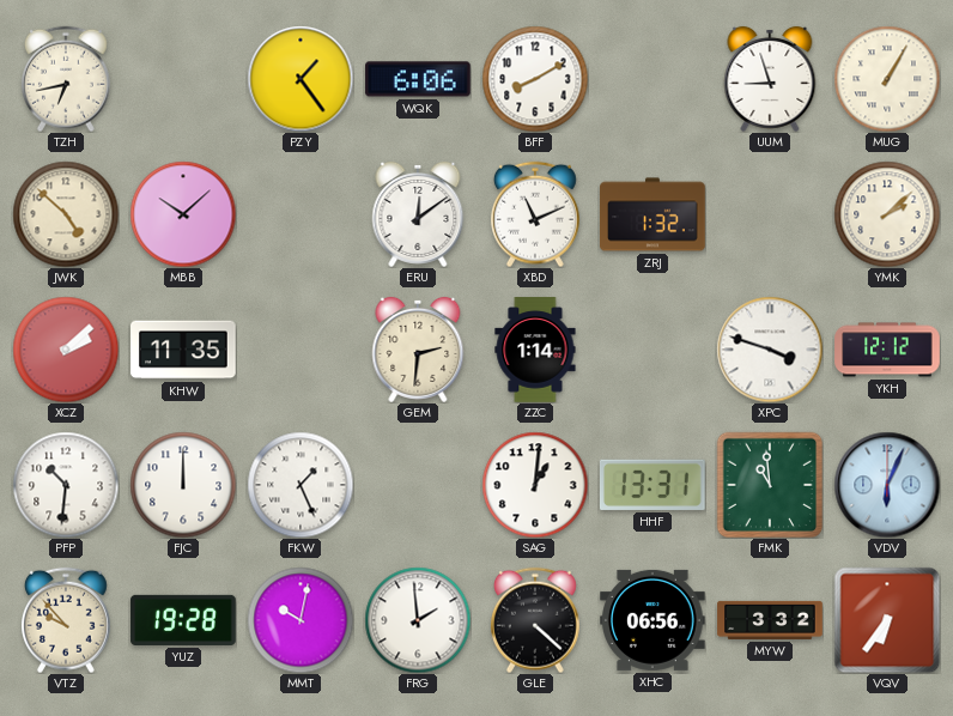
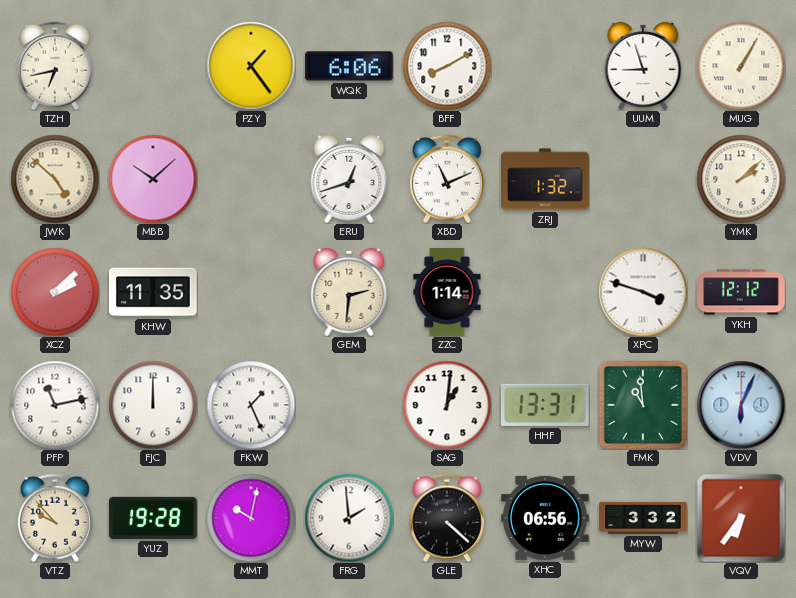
ERU: 12:09 -> 12:42
PFP: 10:31 -> 11:13
